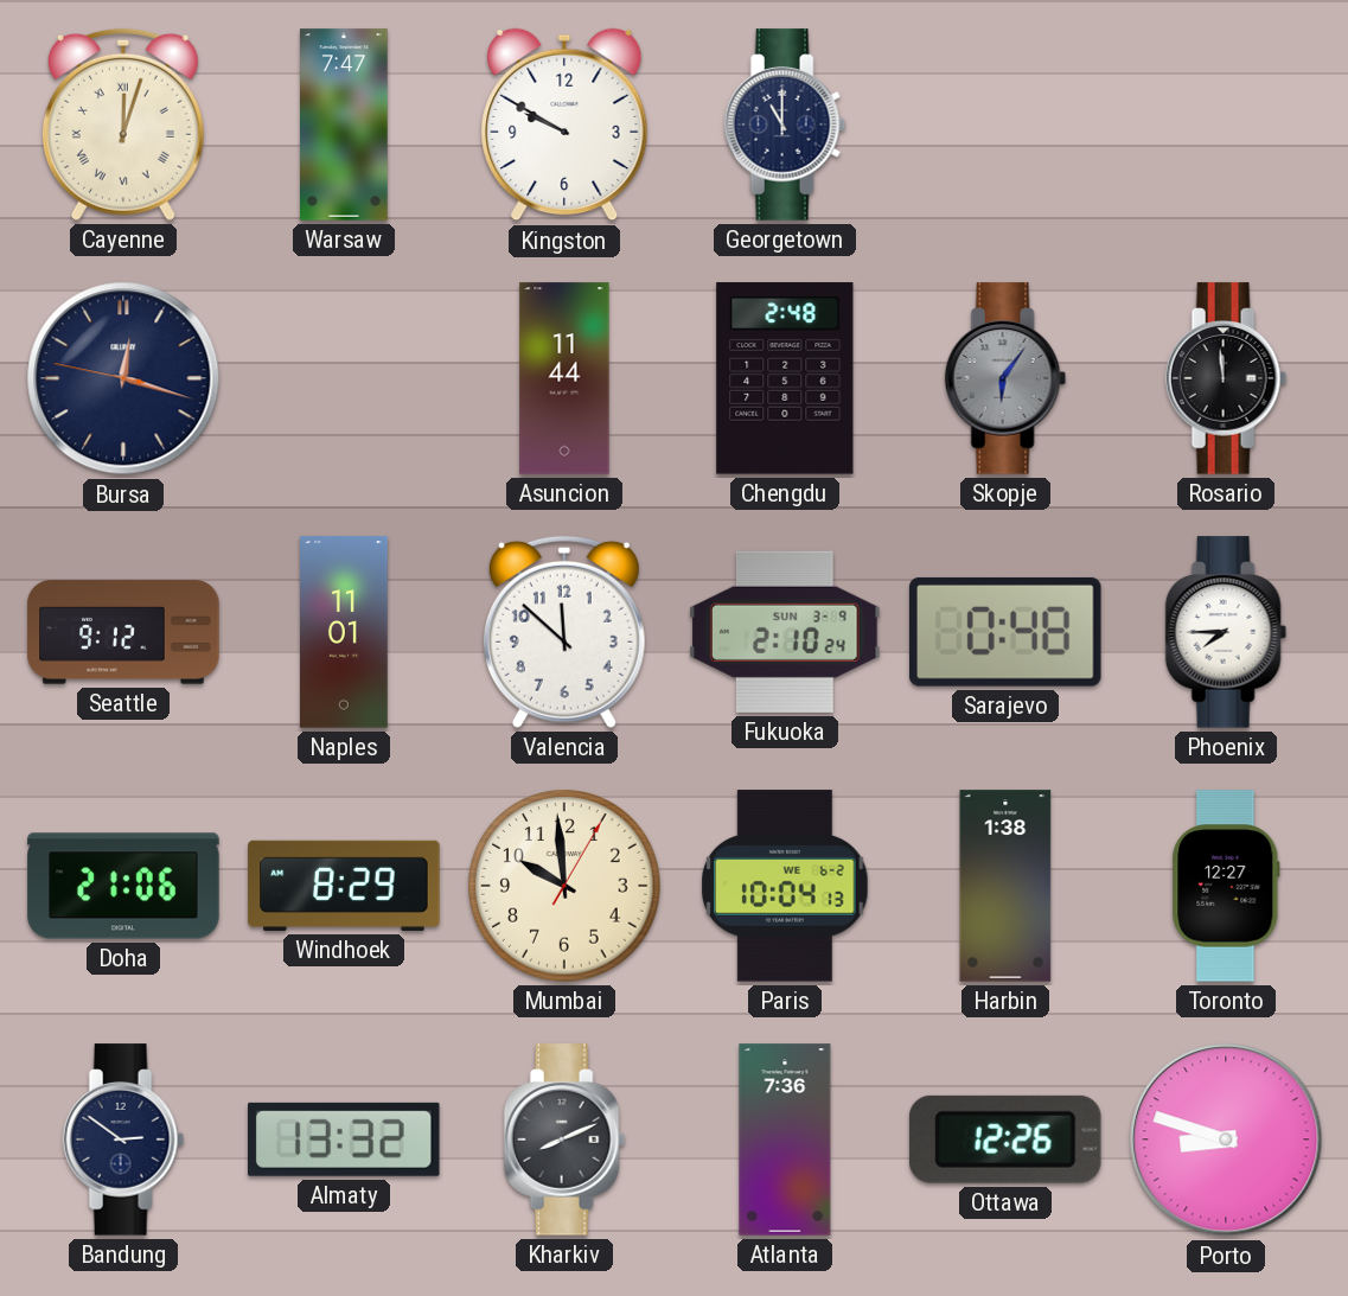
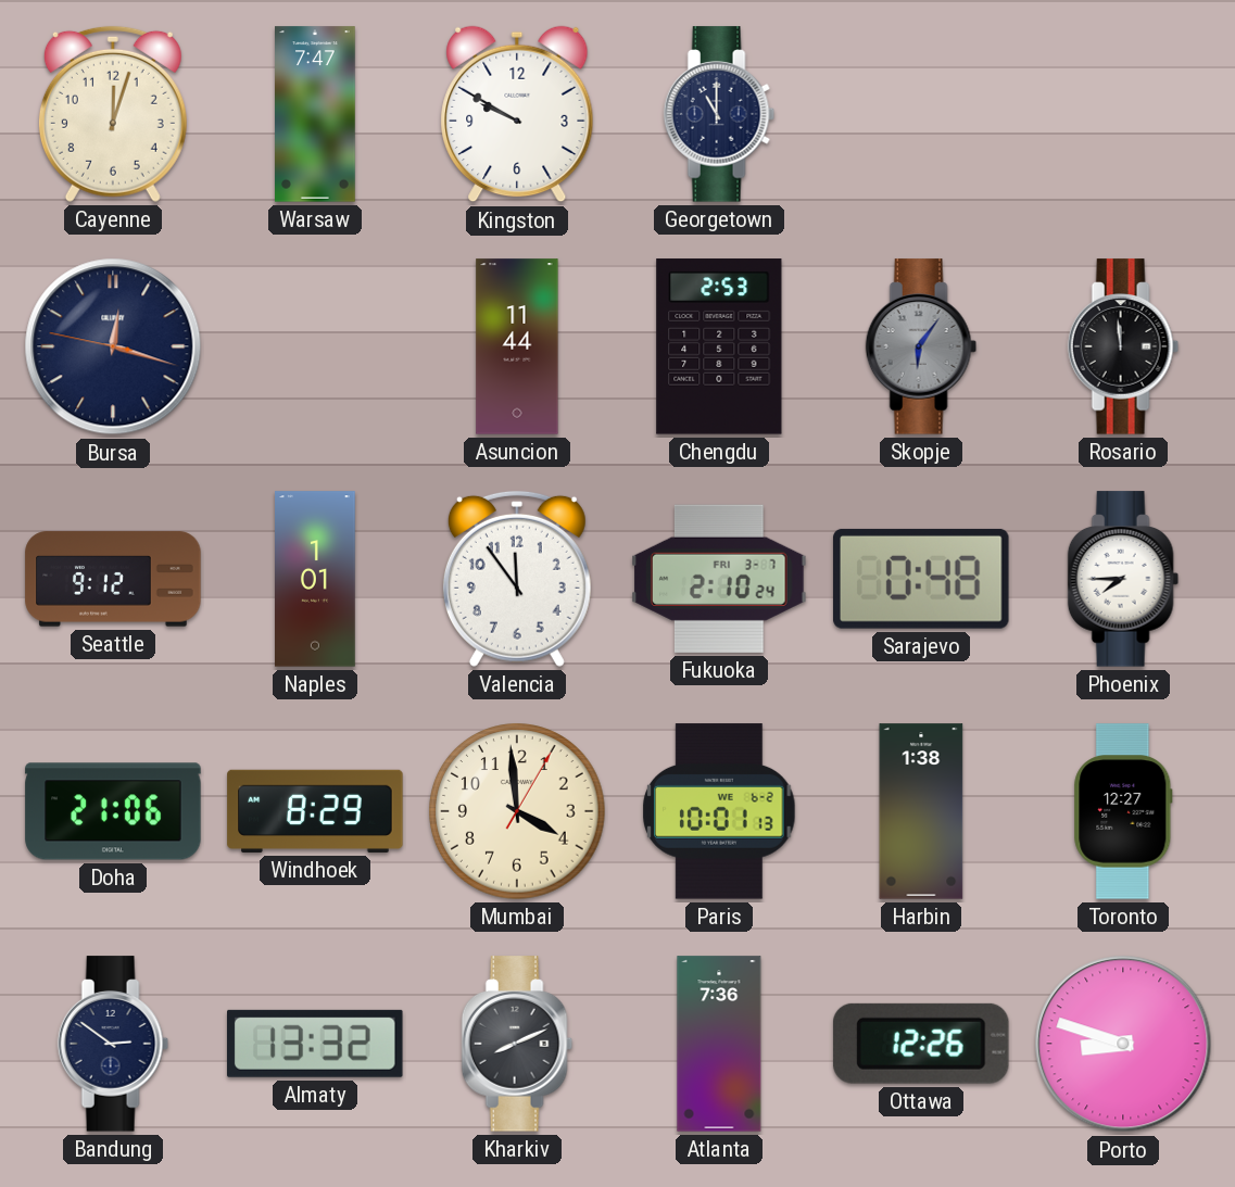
Cayenne numerals: Roman -> Arabic
Chengdu: 2:48 -> 2:53
Naples: 11:01 -> 1:01
Valencia: 11:52 -> 11:54
Fukuoka date: SUN 3-9 -> FRI 3-7
Mumbai: 9:59 -> 3:59
Paris: 10:04 -> 10:01
